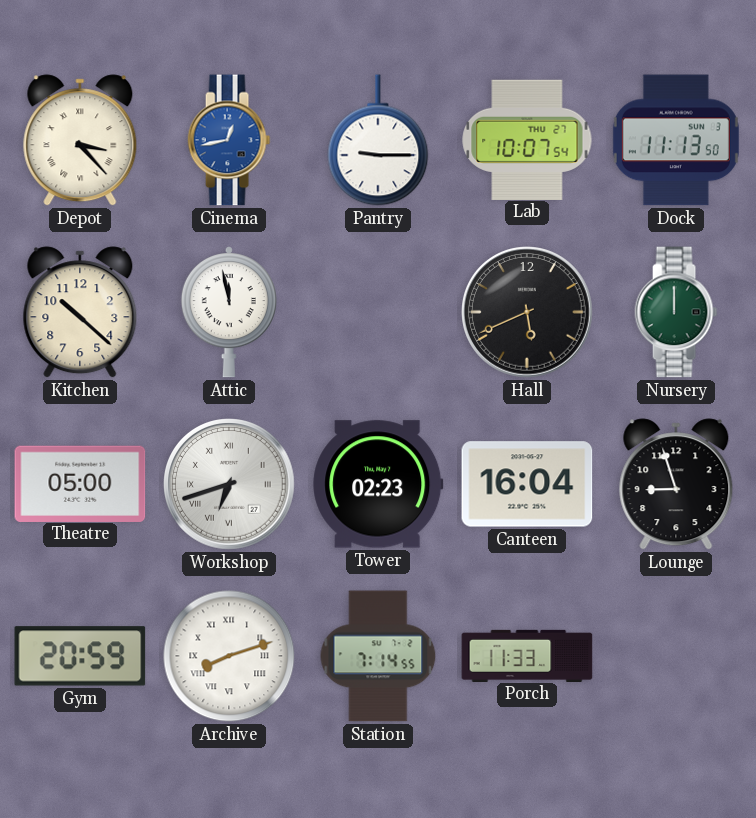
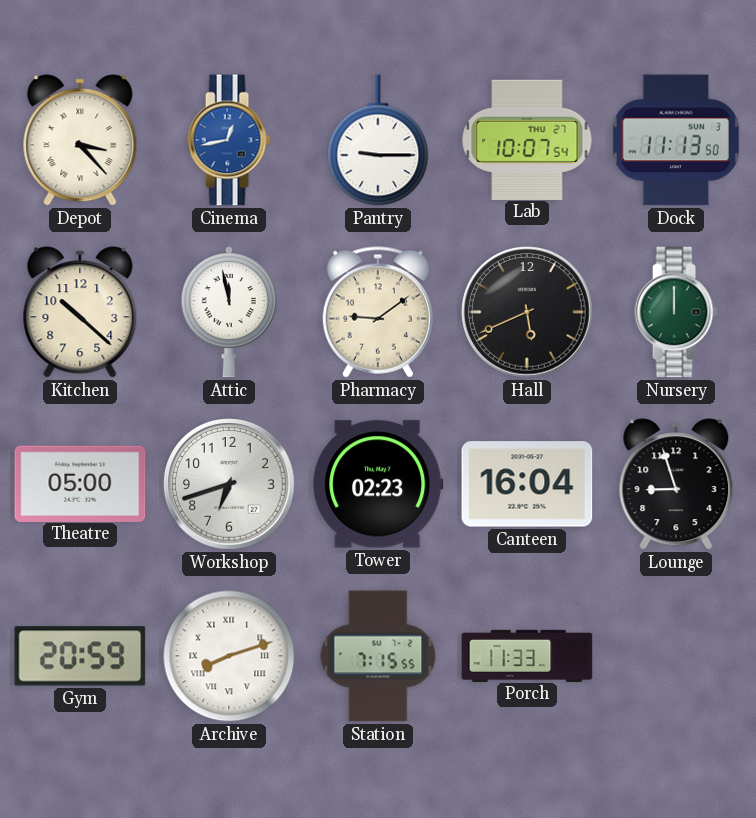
Pharmacy: none -> 9:09
Workshop numerals: Roman -> Arabic
Station: 7:14 -> 7:15
